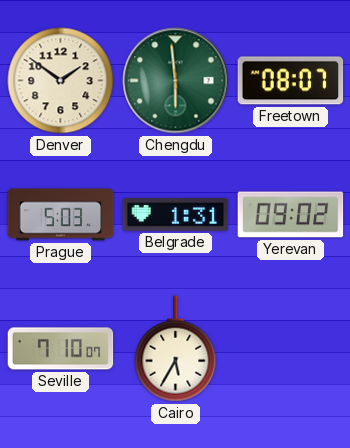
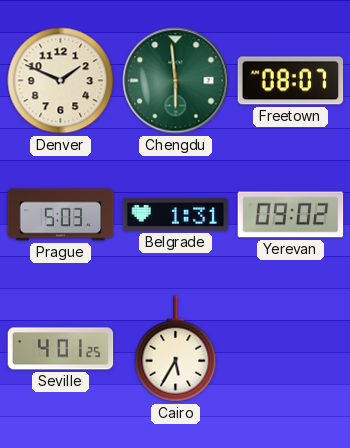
Denver: 1:51 -> 1:49
Seville: 7:10 -> 4:01
